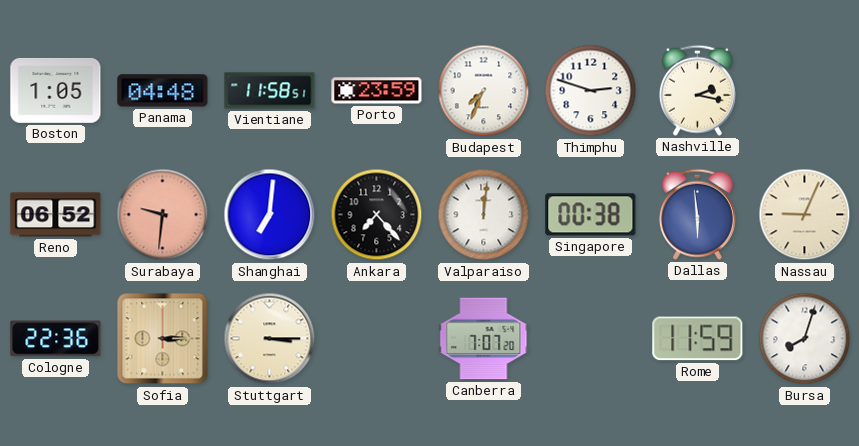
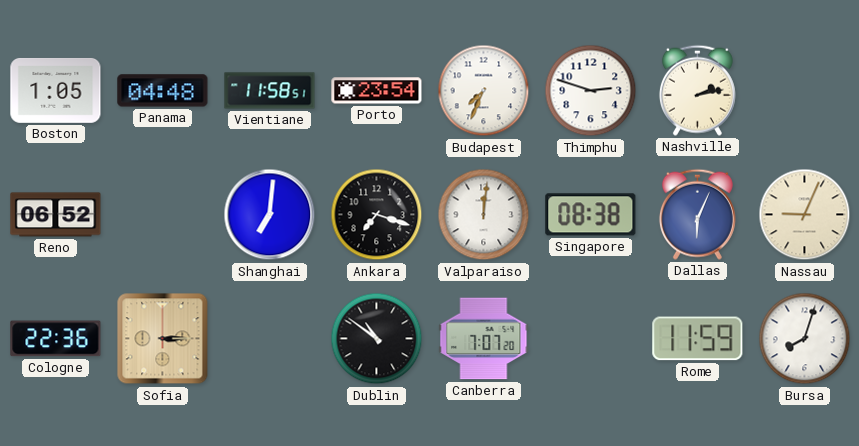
Porto: 23:59 -> 23:54
Nashville: 2:17 -> 2:13
Surabaya: 9:31 -> none
Ankara: 7:23 -> 7:18
Singapore: 00:38 -> 08:38
Dallas: 5:59 -> 6:04
Stuttgart: 3:15 -> none
Dublin: none -> 10:51
